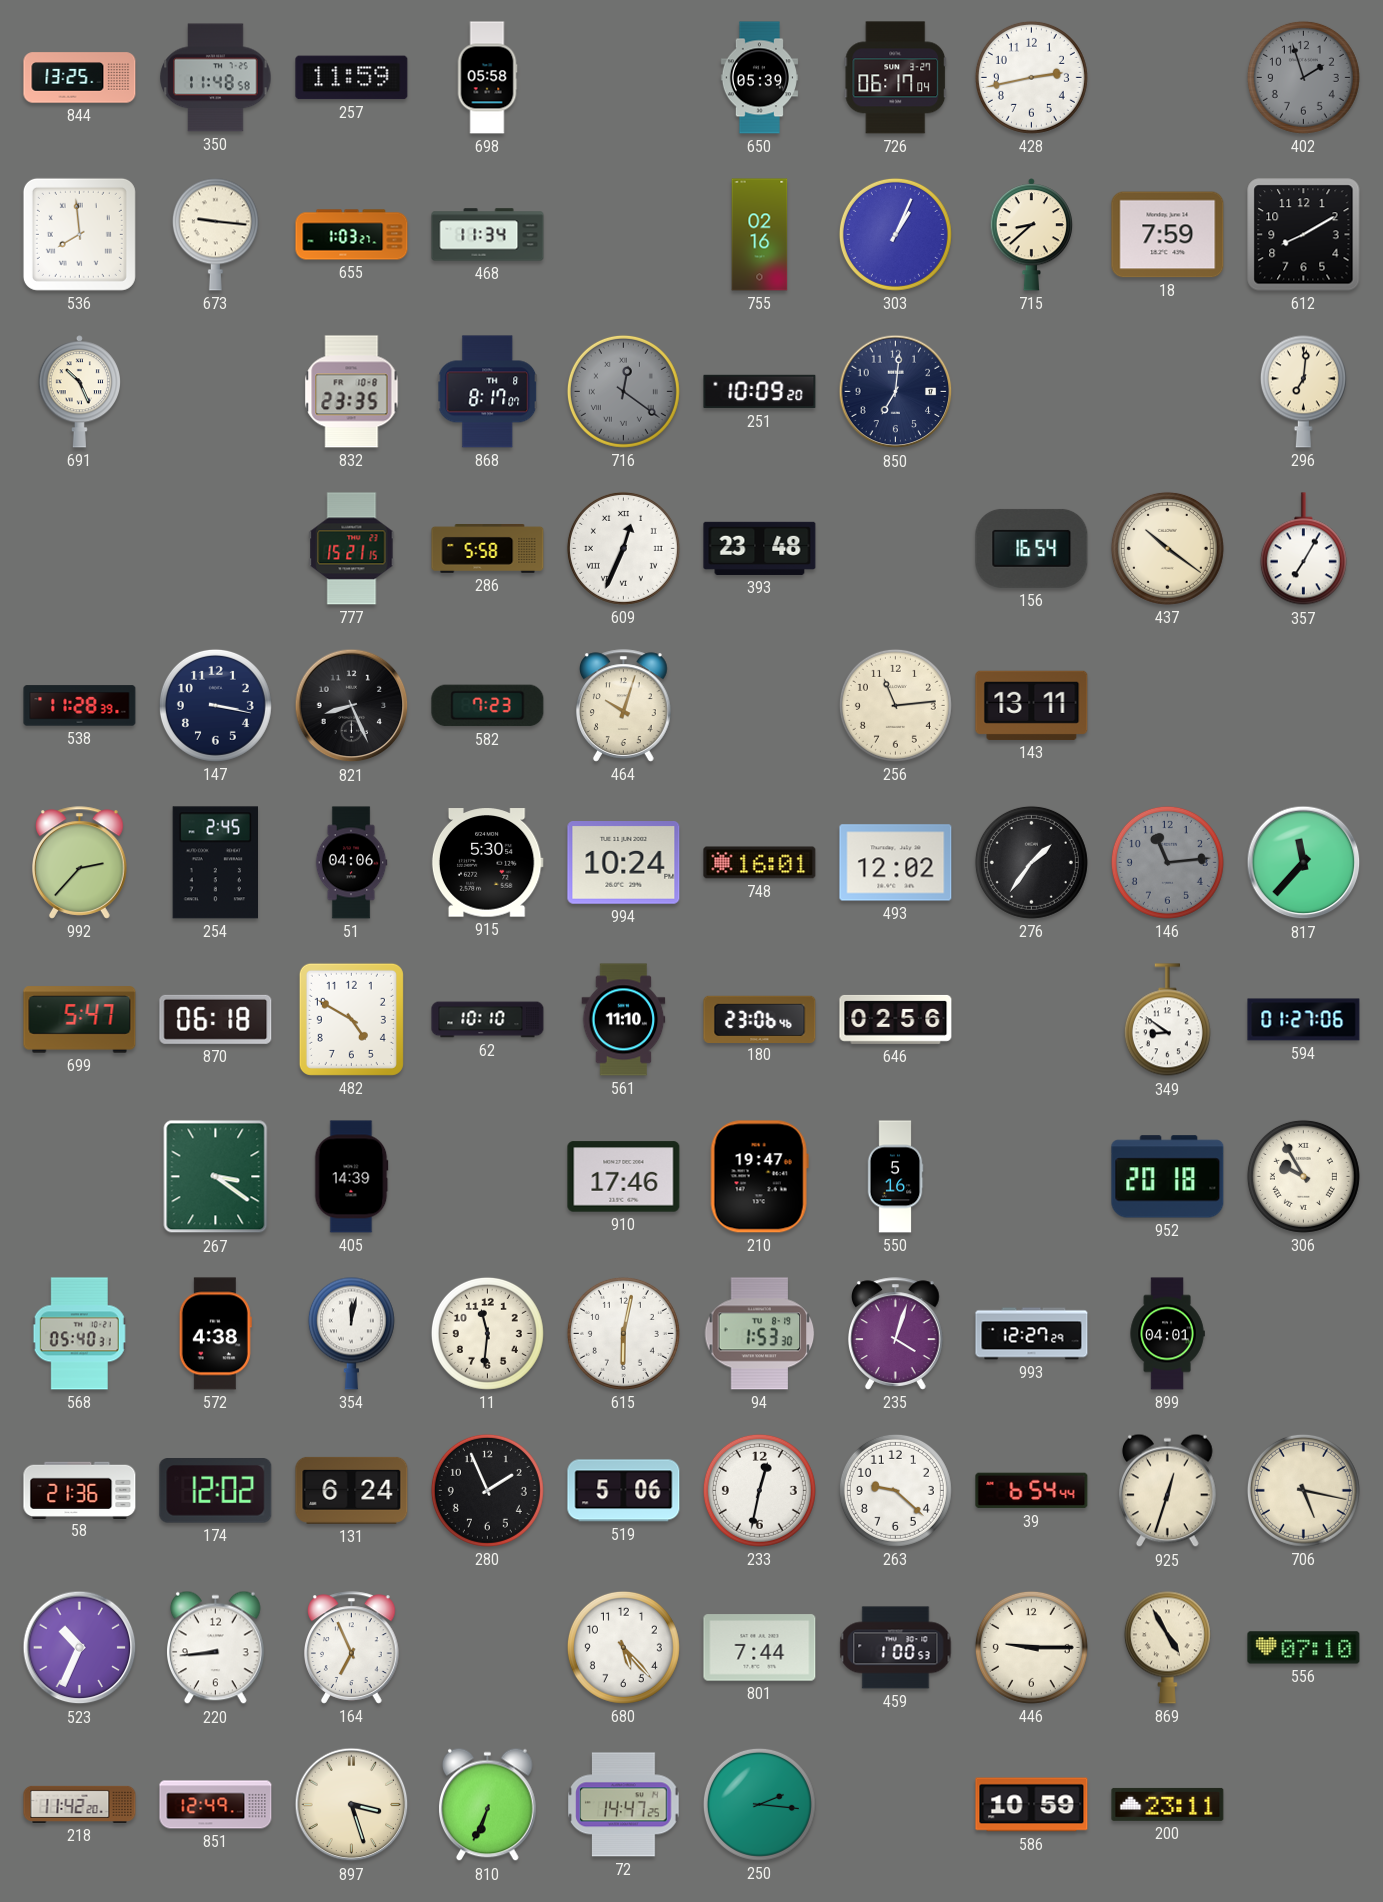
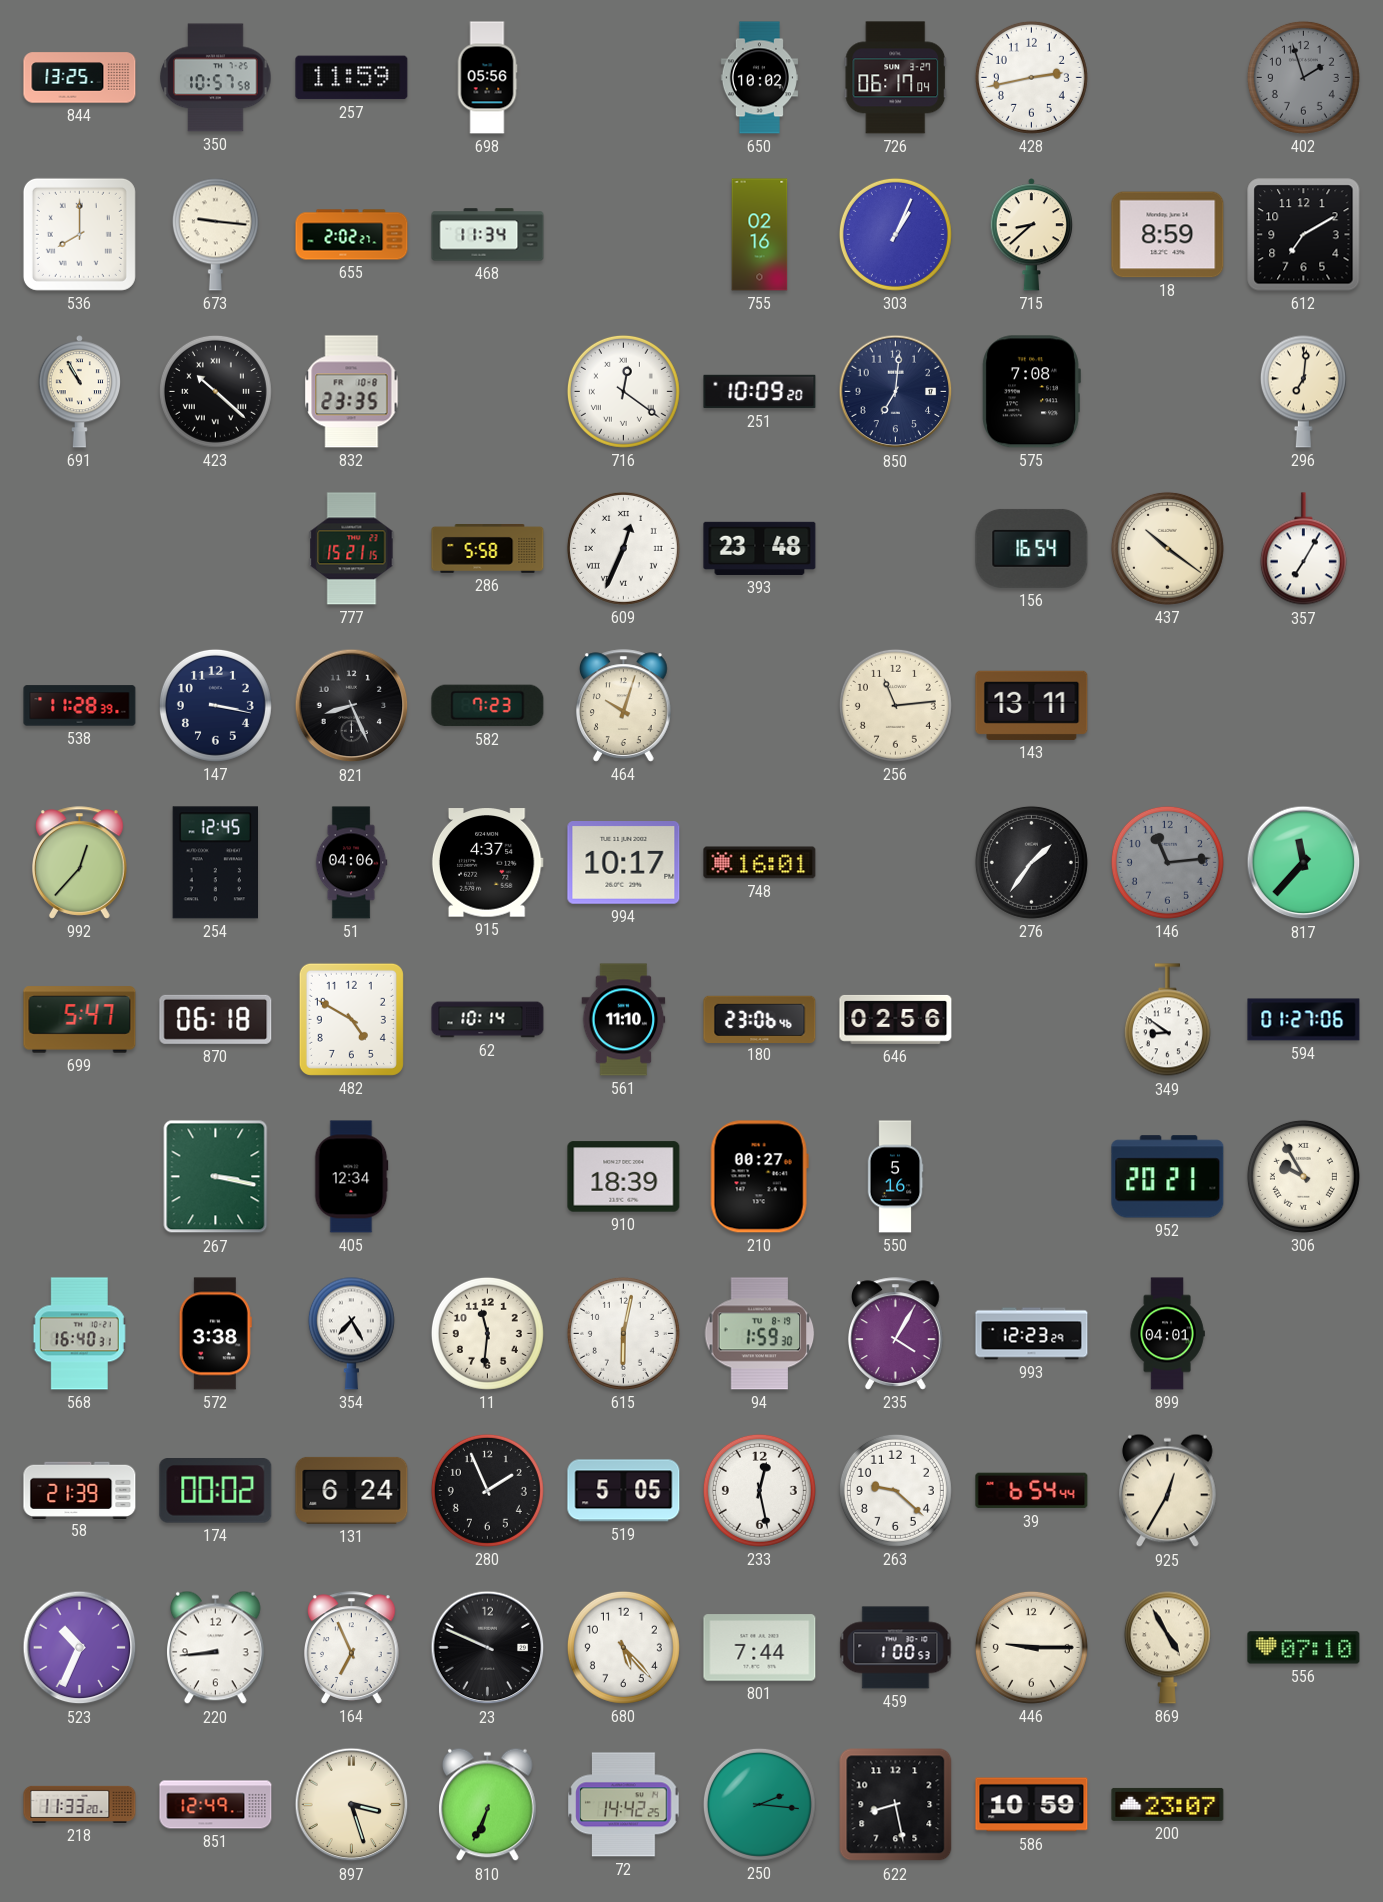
350: 11:48 -> 10:57
698: 05:58 -> 05:56
650: 05:39 -> 10:02
536: 7:59 -> 8:00
655: 1:03 -> 2:02
18: 7:59 -> 8:59
612: 8:10 -> 7:10
691: 10:26 -> 10:55
423: none -> 10:22
868: 8:17 -> none
716 dial: grey -> white
575: none -> 7:08
992: 2:37 -> 12:37
254: 2:45 -> 12:45
915: 5:30 -> 4:37
994: 10:24 -> 10:17
493: 12:02 -> none
62: 10:10 -> 10:14
267: 3:21 -> 3:17
405: 14:39 -> 12:34
910: 17:46 -> 18:39
210: 19:47 -> 00:27
952: 20:18 -> 20:21
568: 05:40 -> 16:40
572: 4:38 -> 3:38
354: 12:02 -> 7:25
94: 1:53 -> 1:59
235: 4:03 -> 4:05
993: 12:27 -> 12:23
58: 21:36 -> 21:39
174: 12:02 -> 00:02
519: 5:06 -> 5:05
233: 12:32 -> 12:28
925: 12:33 -> 12:35
706: 5:17 -> none
23: none -> 9:49
218: 11:42 -> 11:33
72: 14:47 -> 14:42
622: none -> 8:28
200: 23:11 -> 23:07
